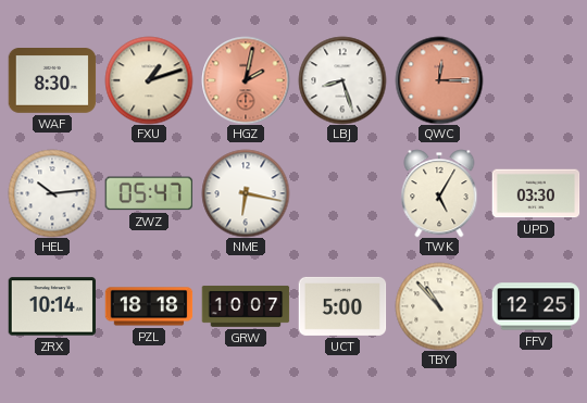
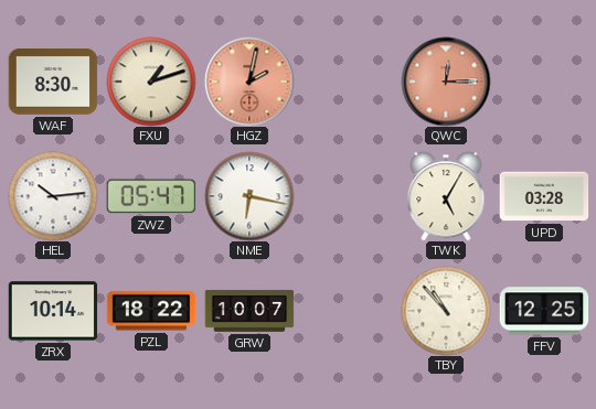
LBJ: 8:27 -> none
UPD: 03:30 -> 03:28
PZL: 18:18 -> 18:22
UCT: 5:00 -> none
